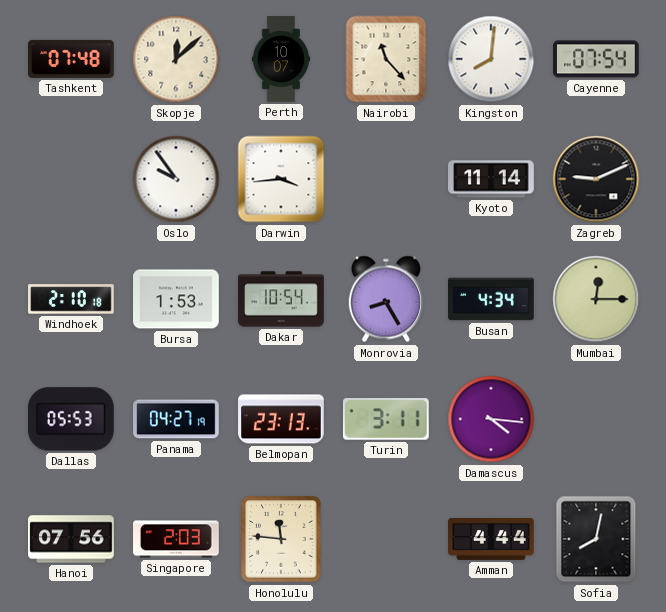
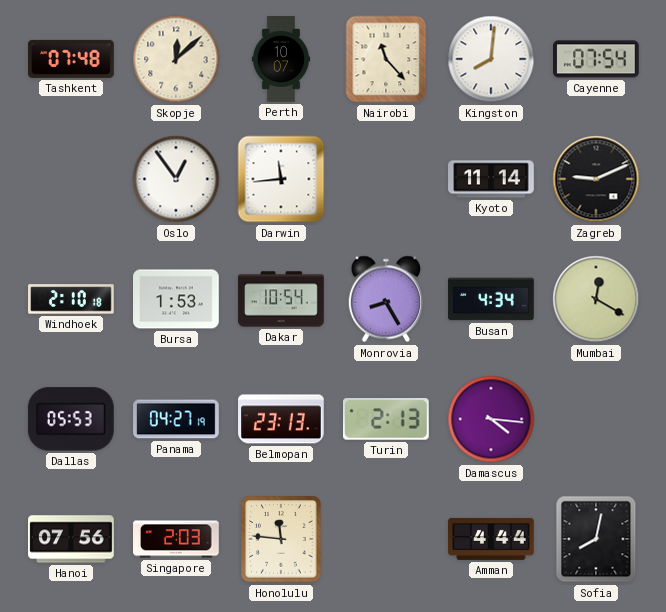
Oslo: 9:54 -> 12:54
Darwin: 3:44 -> 11:44
Mumbai: 12:15 -> 12:20
Turin: 3:11 -> 2:13
